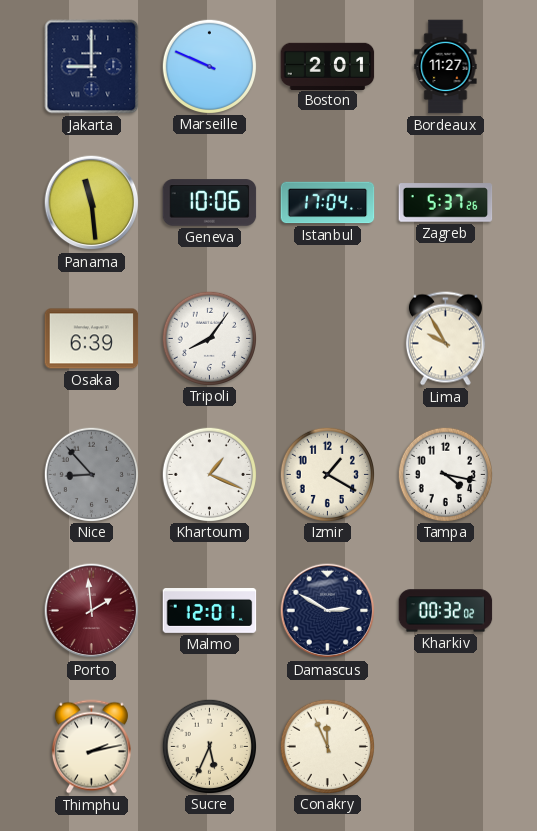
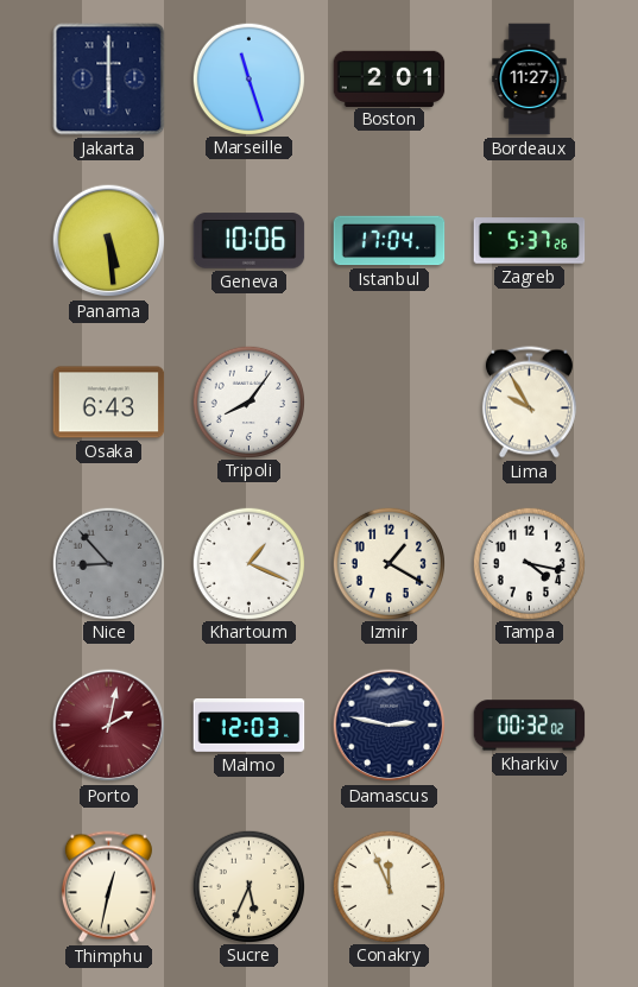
Jakarta: 9:00 -> 6:00
Marseille: 9:49 -> 11:27
Panama: 11:29 -> 5:29
Osaka: 6:39 -> 6:43
Porto: 1:59 -> 2:02
Malmo: 12:01 -> 12:03
Damascus: 2:50 -> 2:47
Thimphu: 2:13 -> 12:32
